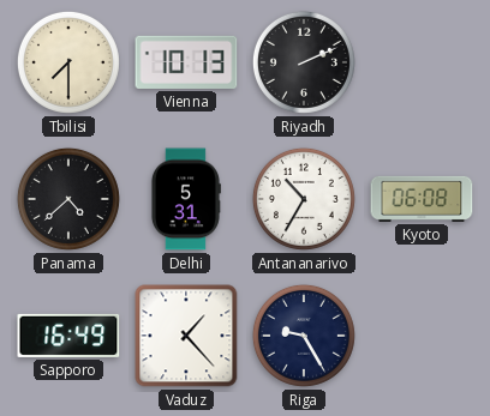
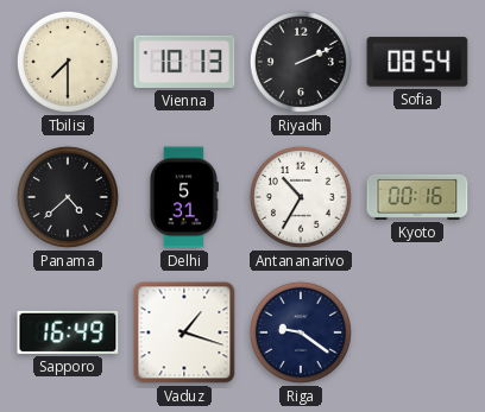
Sofia: none -> 08:54
Kyoto: 06:08 -> 00:16
Vaduz: 1:23 -> 1:18
Riga: 9:25 -> 9:21
